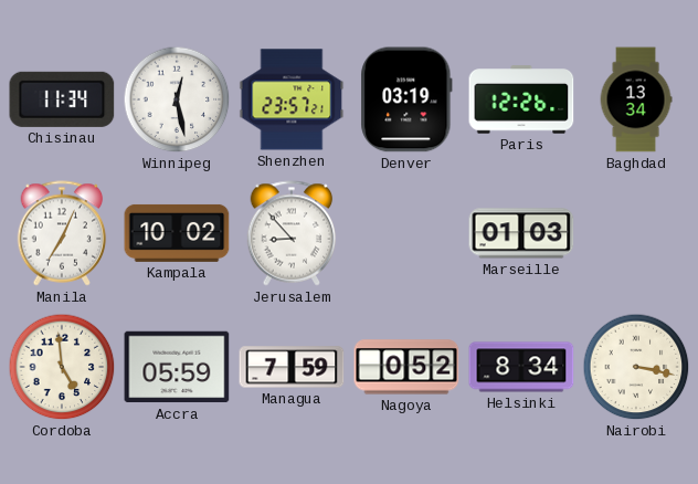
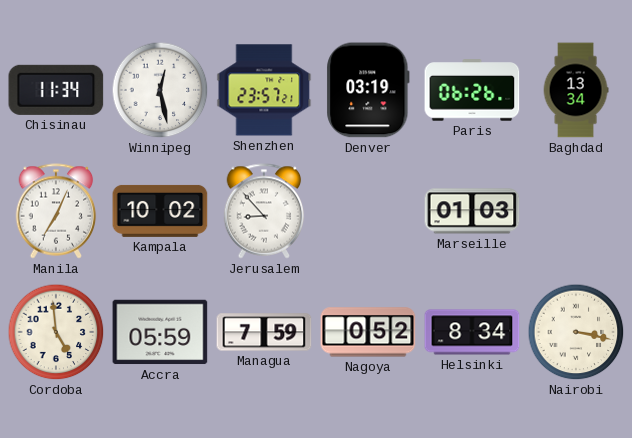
Paris: 12:26 -> 06:26
